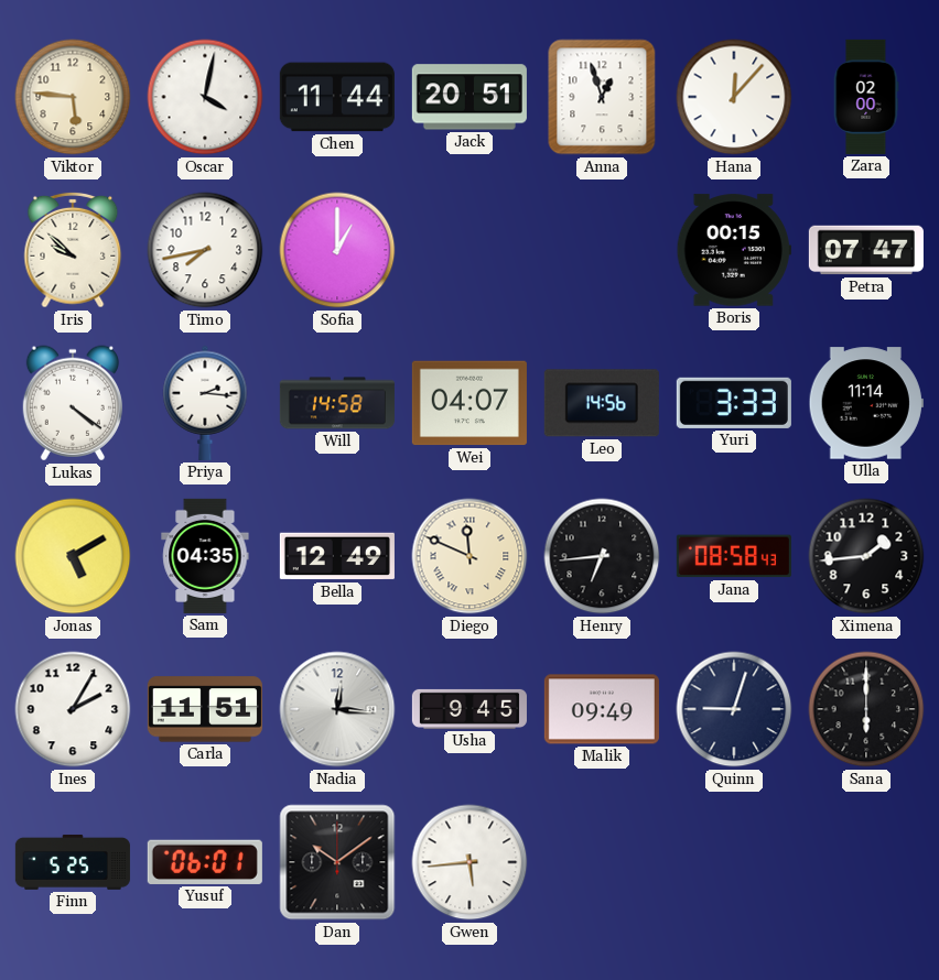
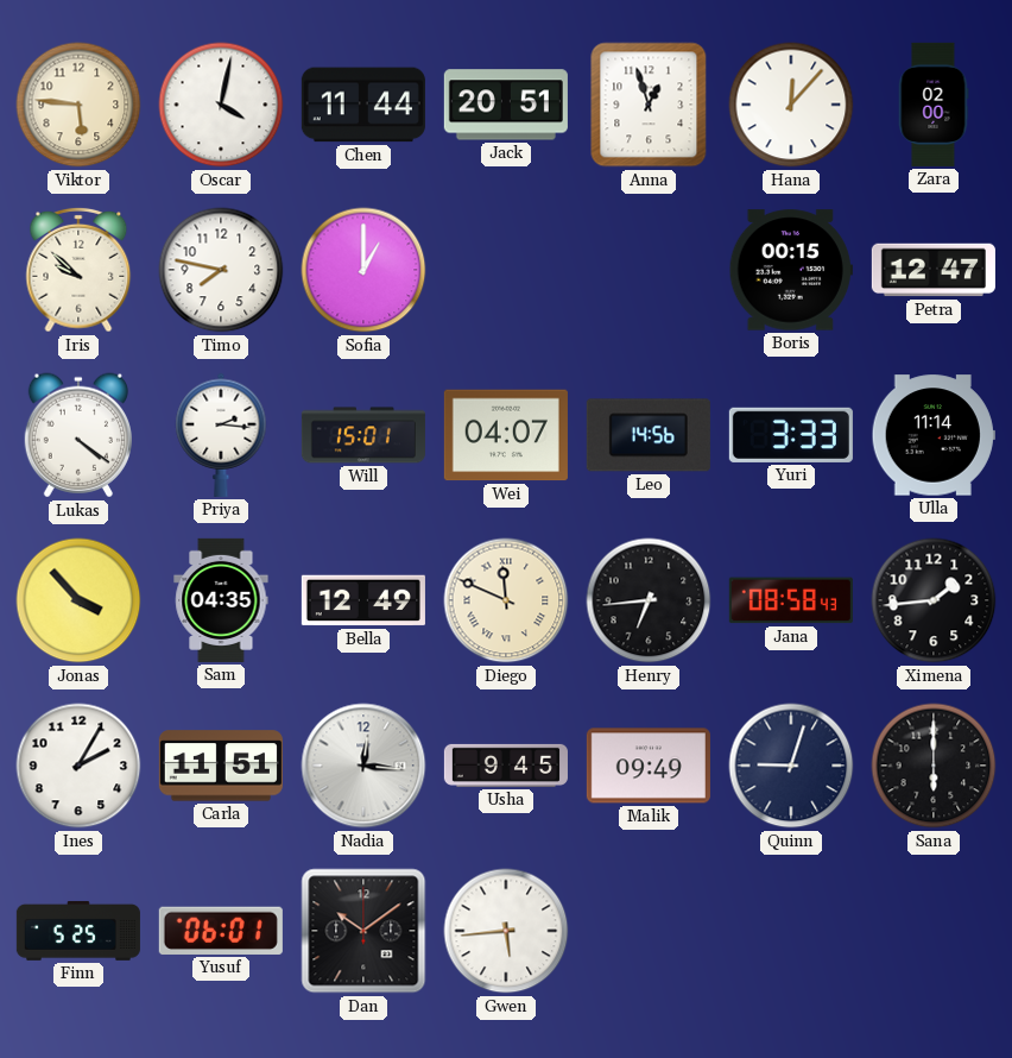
Timo: 7:43 -> 7:47
Petra: 07:47 -> 12:47
Will: 14:58 -> 15:01
Jonas: 5:10 -> 3:53
